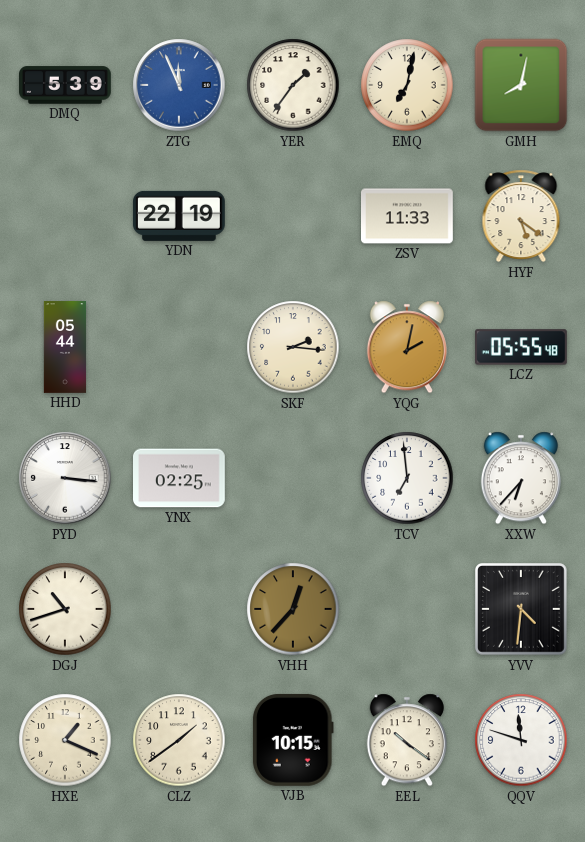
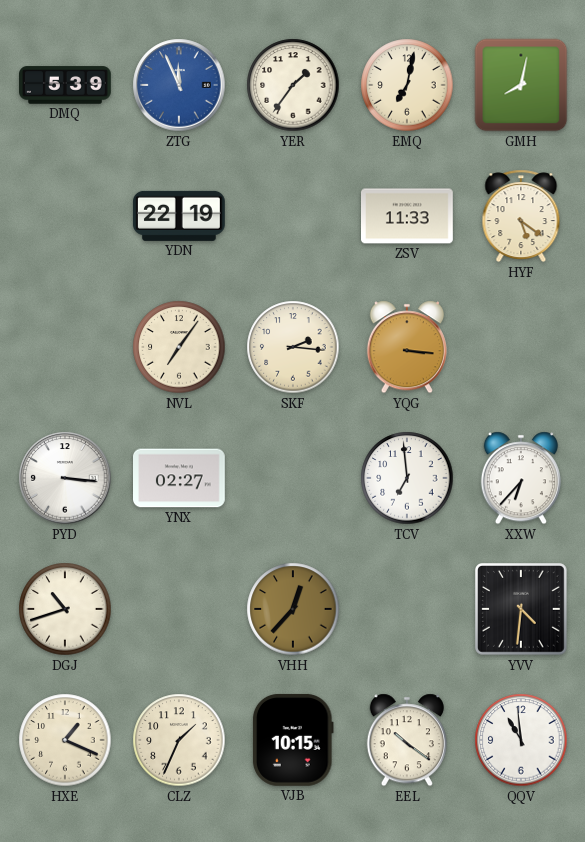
HHD: 05:44 -> none
NVL: none -> 7:06
YQG: 2:02 -> 3:16
LCZ: 05:55 -> none
YNX: 02:25 -> 02:27
CLZ: 1:39 -> 1:34
QQV: 11:48 -> 10:59
